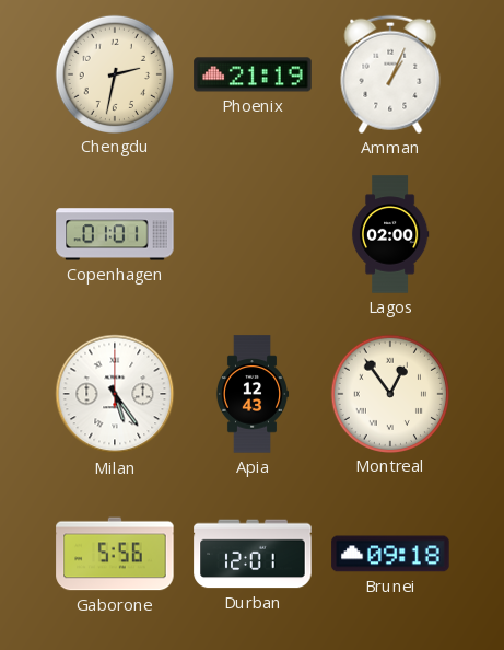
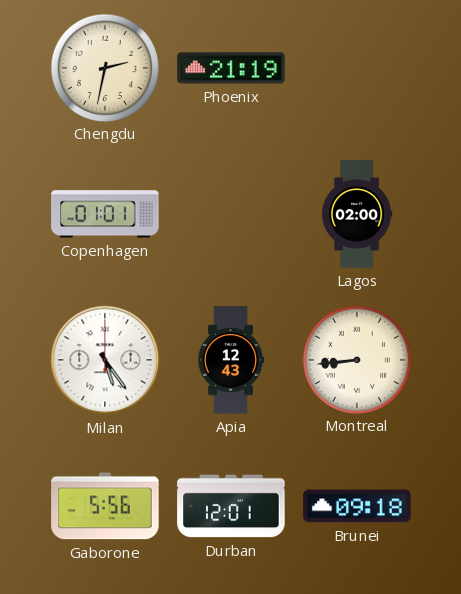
Amman: 1:04 -> none
Montreal: 12:54 -> 8:44
